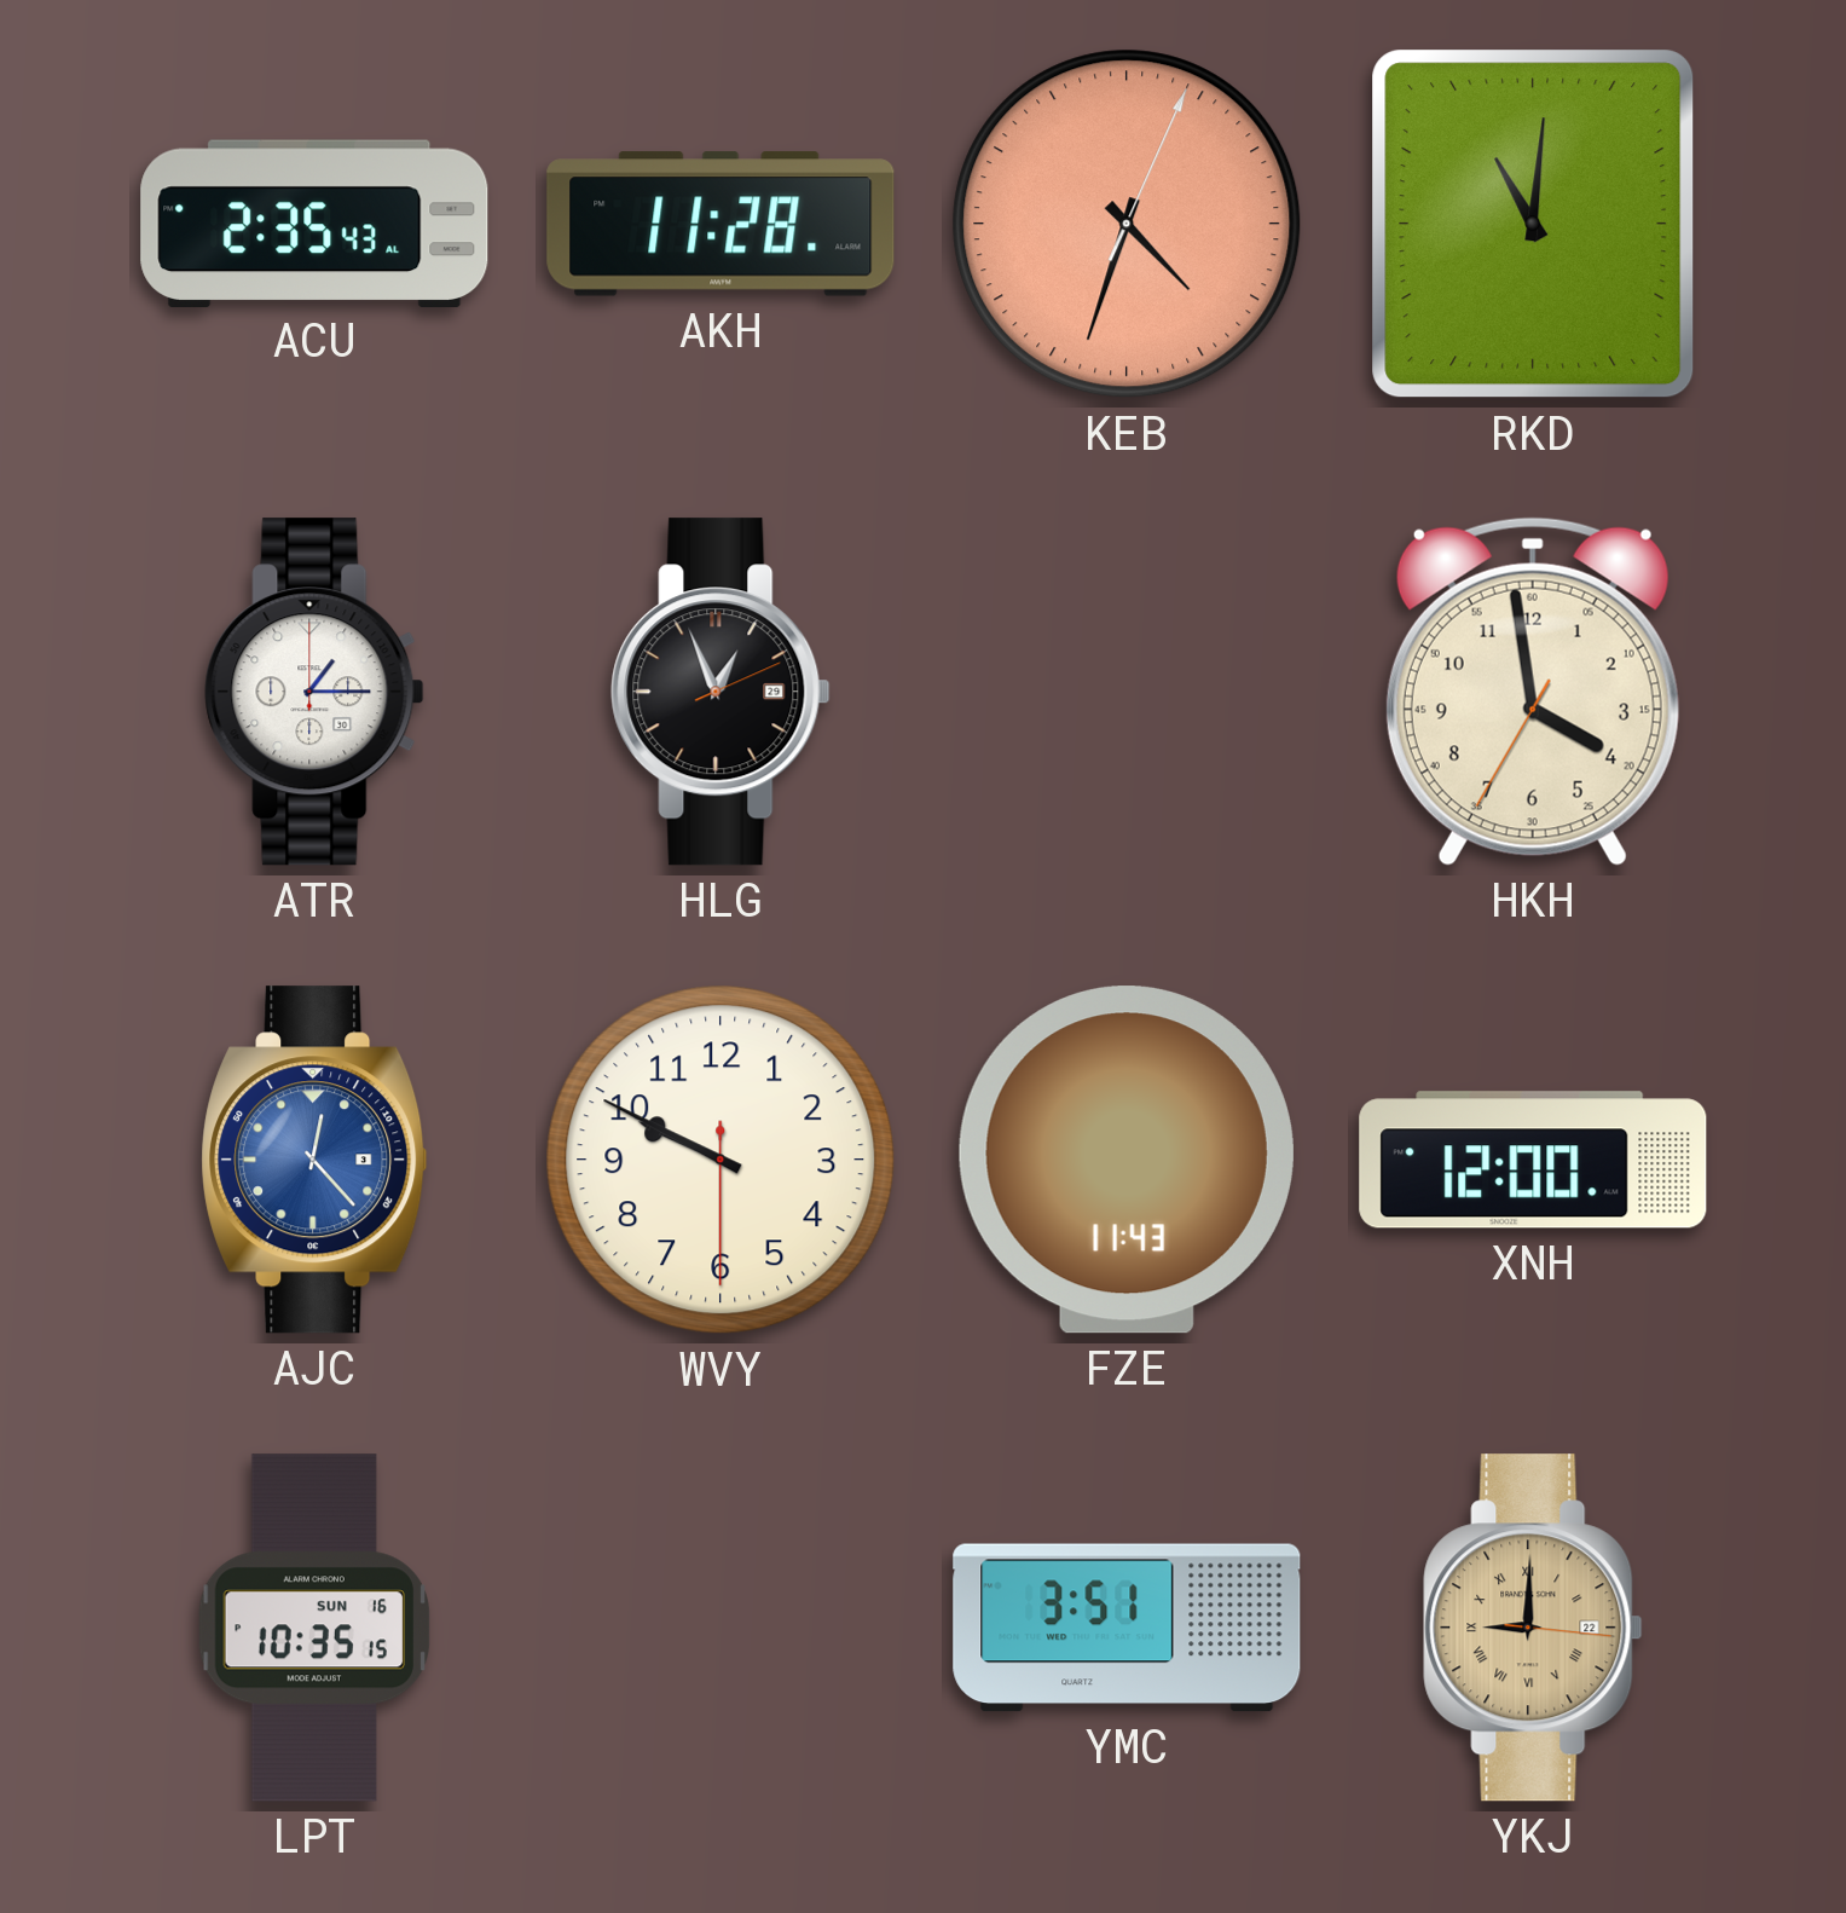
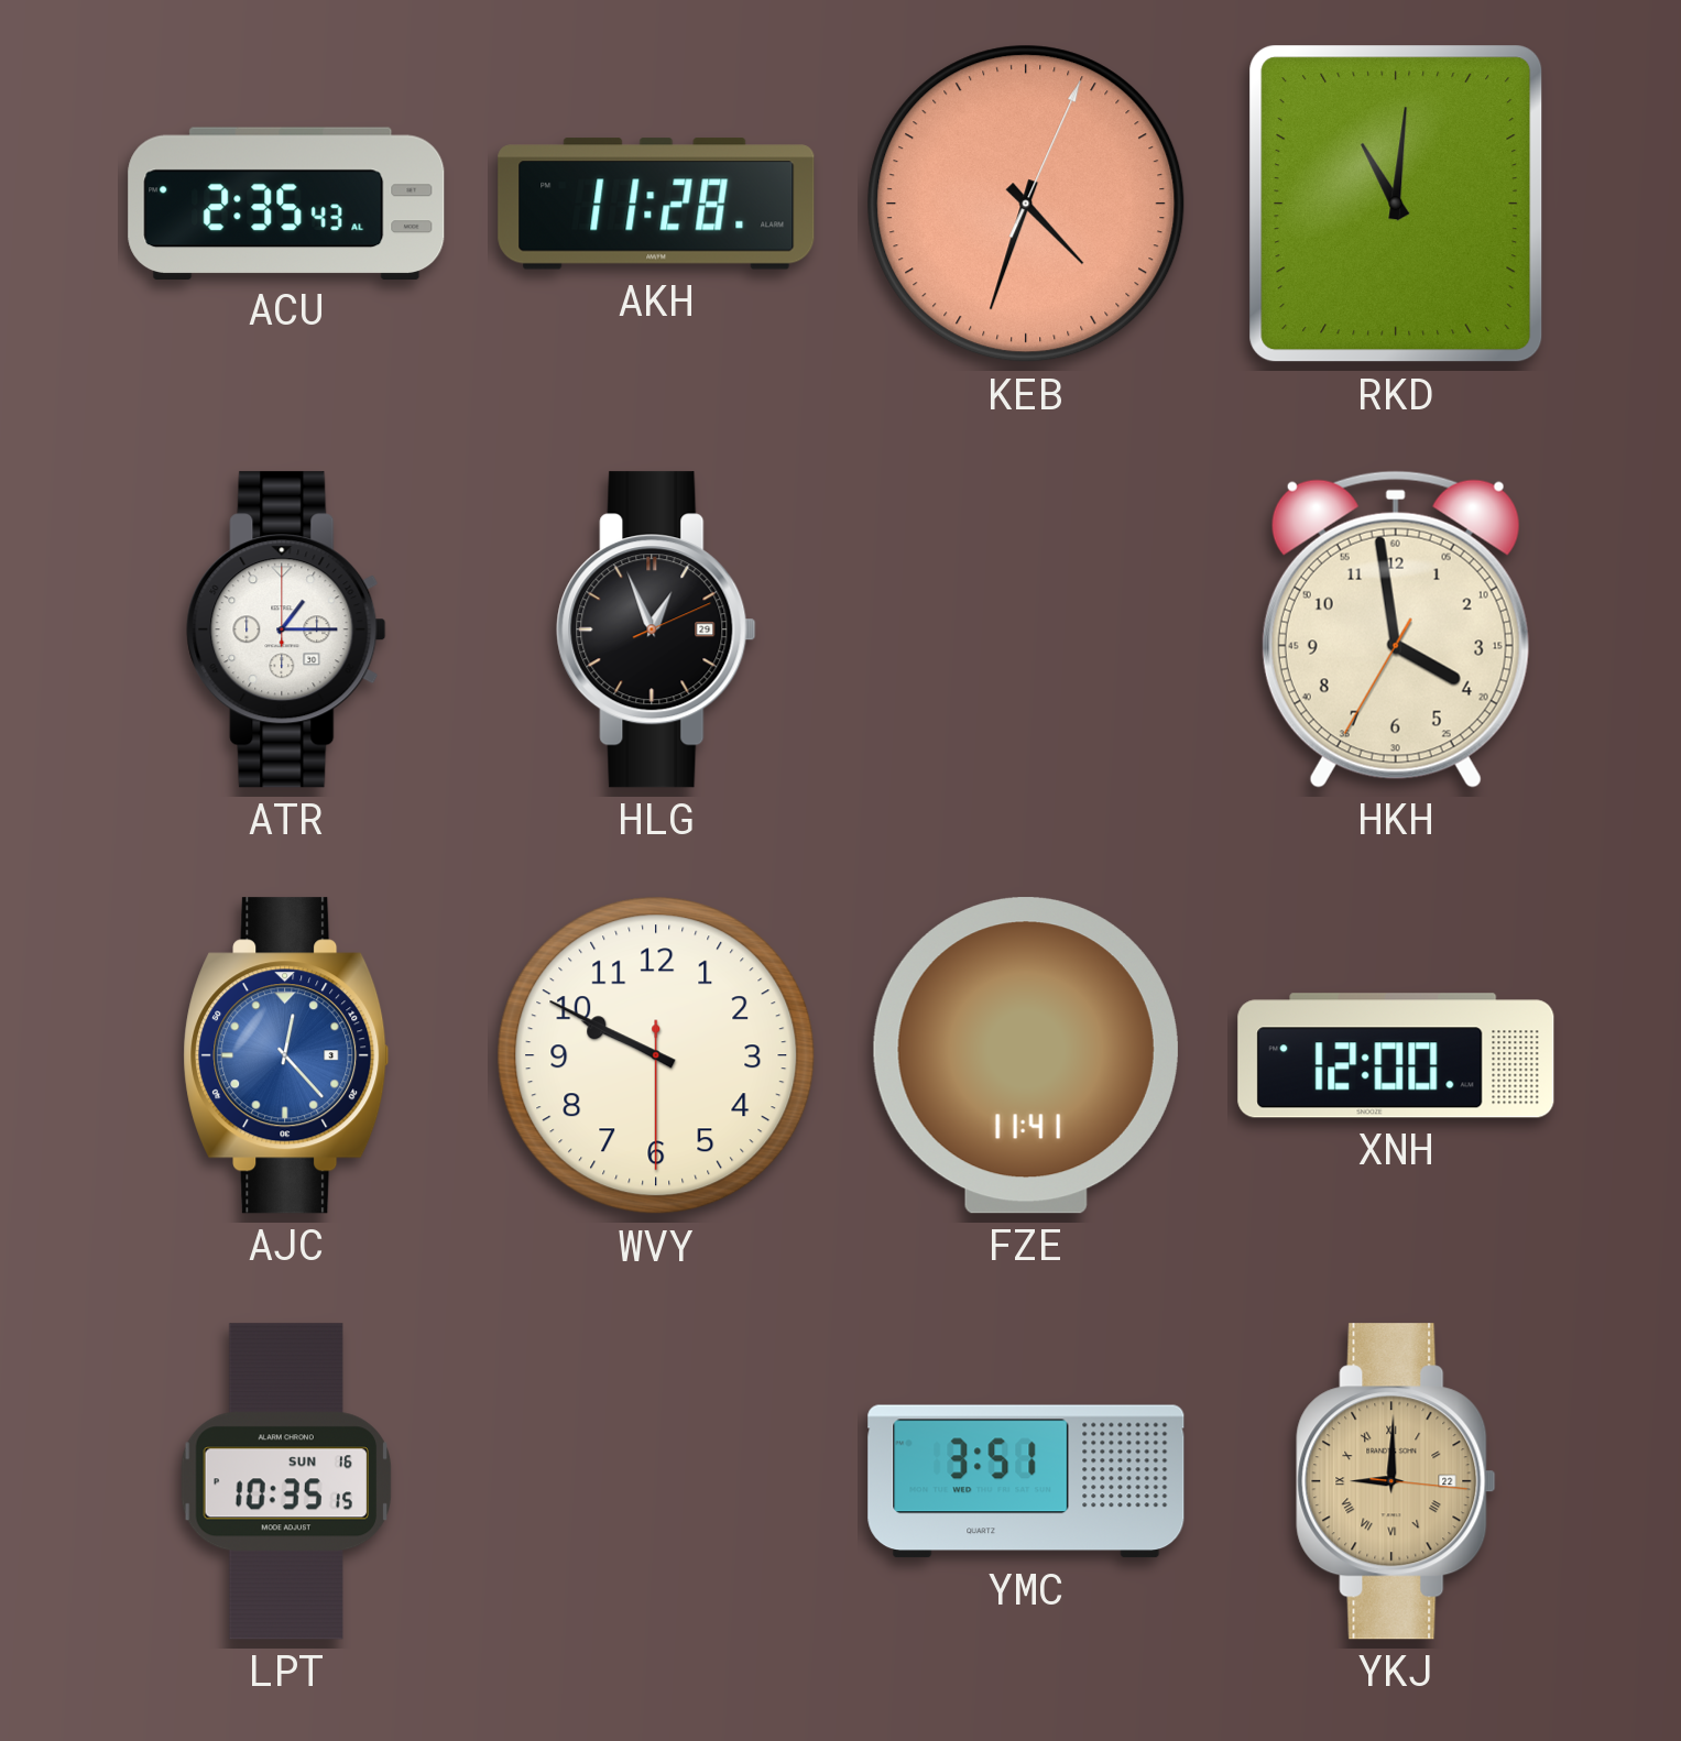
FZE: 11:43 -> 11:41
